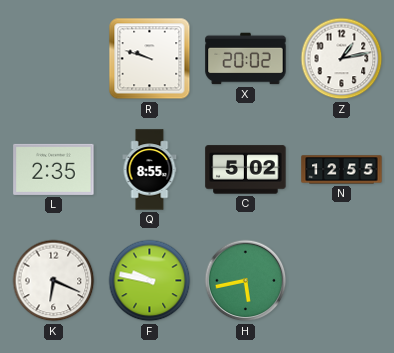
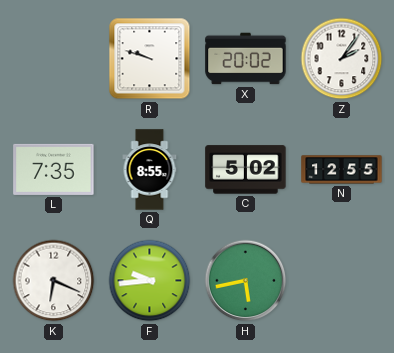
Z: 1:13 -> 2:06
L: 2:35 -> 7:35
F: 9:47 -> 9:44
